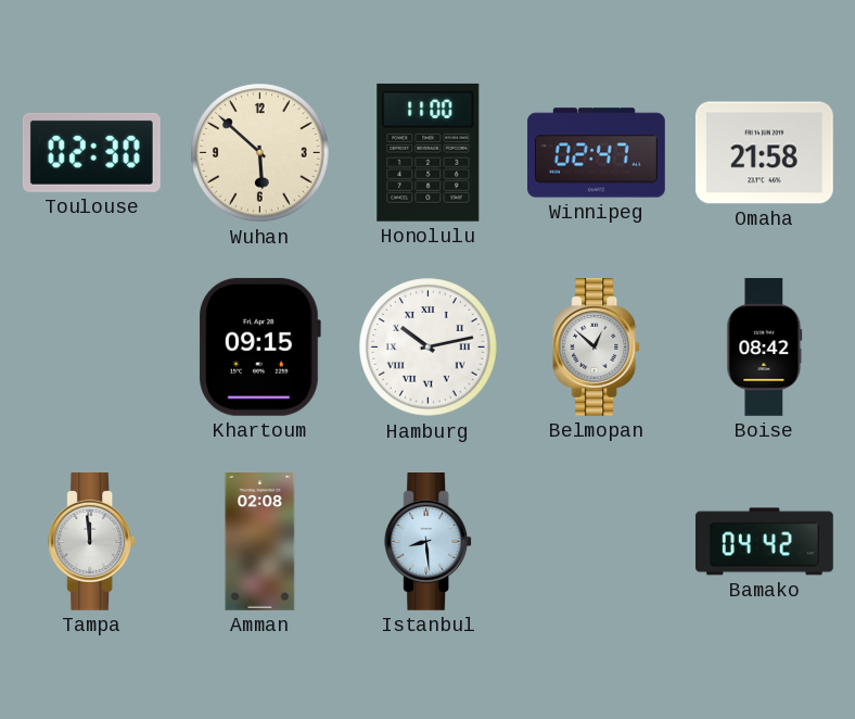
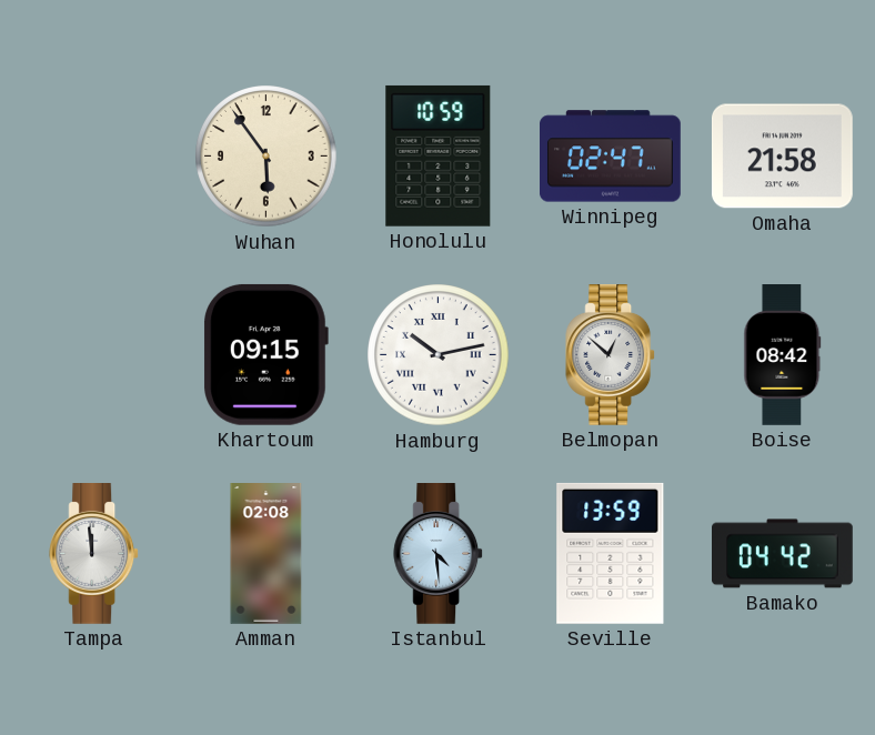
Toulouse: 02:30 -> none
Wuhan: 5:52 -> 5:54
Honolulu: 11:00 -> 10:59
Istanbul: 8:29 -> 4:29
Seville: none -> 13:59
